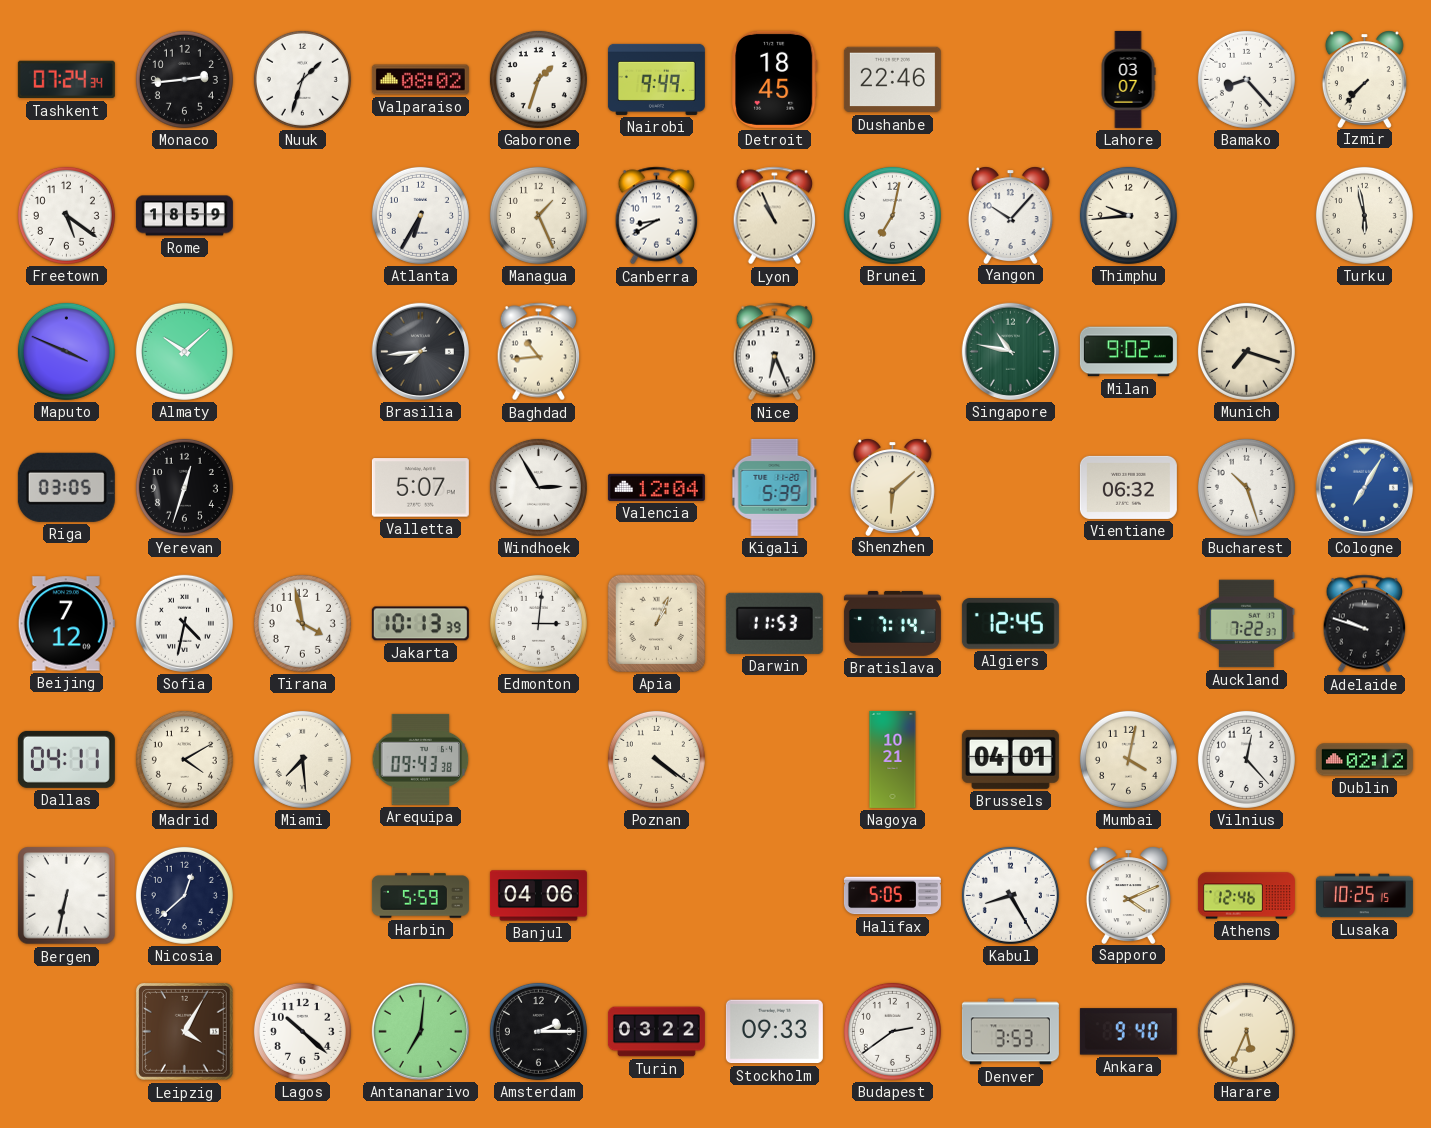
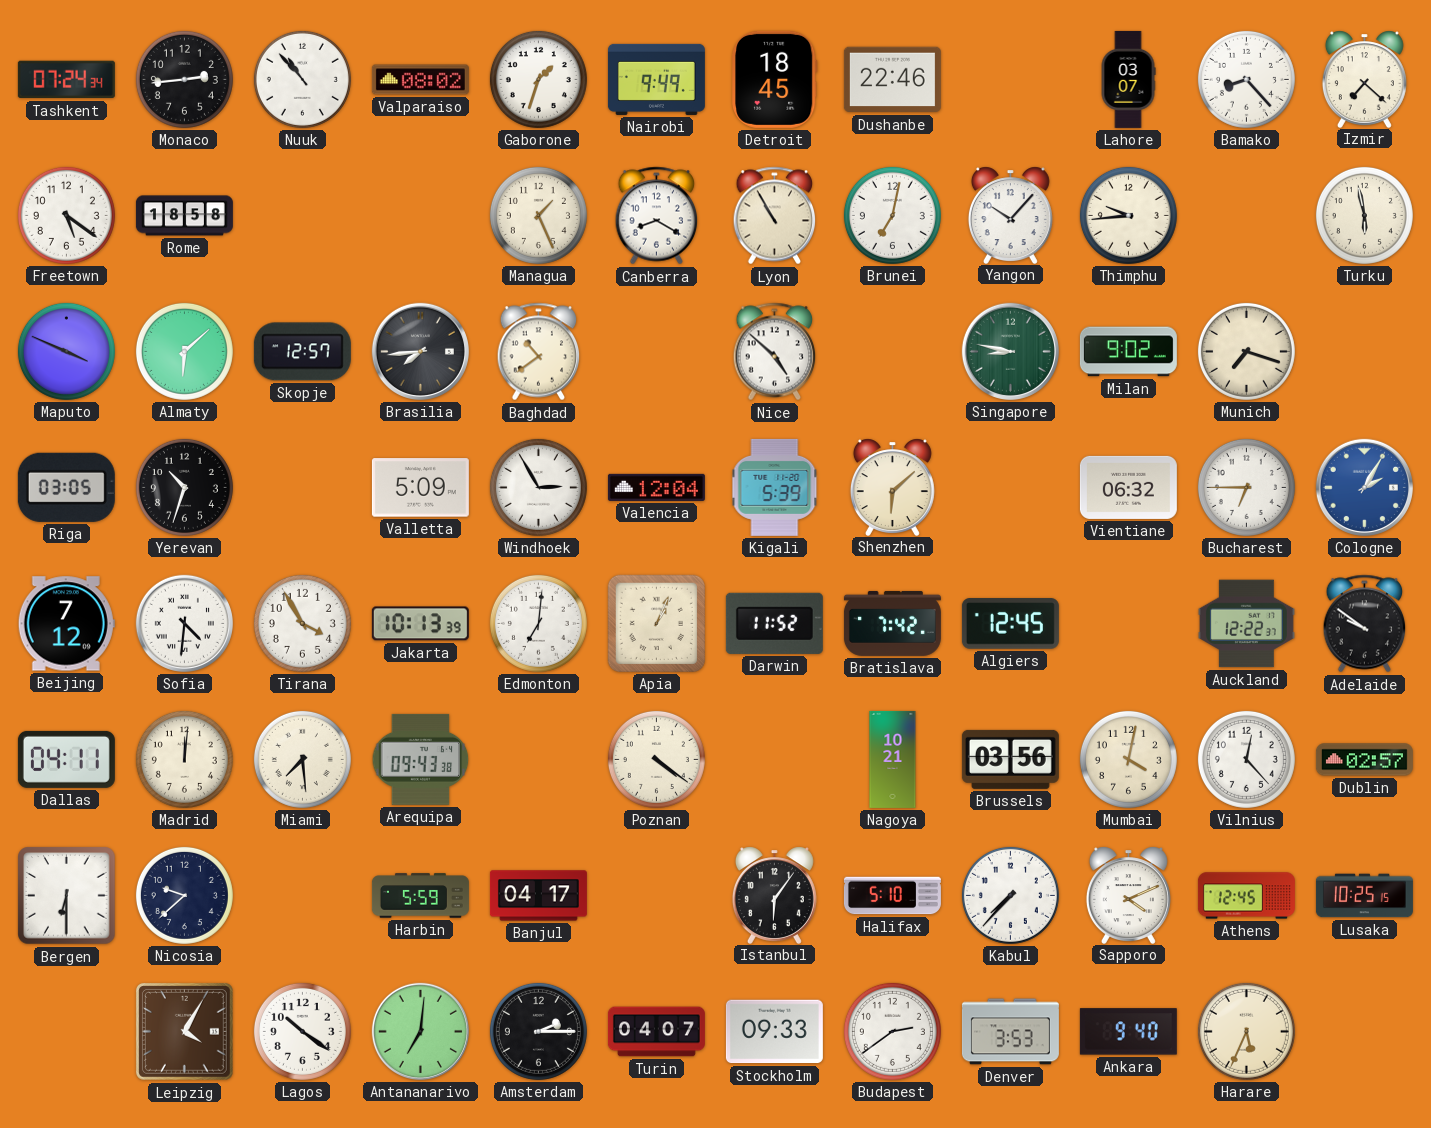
Nuuk: 1:33 -> 10:53
Izmir: 7:37 -> 7:22
Rome: 18:59 -> 18:58
Atlanta: 6:35 -> none
Canberra: 8:40 -> 8:20
Lyon: 10:56 -> 10:55
Almaty: 10:08 -> 6:08
Skopje: none -> 12:57
Baghdad: 10:44 -> 10:39
Nice: 6:26 -> 4:52
Singapore: 10:47 -> 8:47
Yerevan: 12:33 -> 10:33
Valletta: 5:07 -> 5:09
Bucharest: 10:27 -> 6:45
Cologne: 7:05 -> 2:05
Sofia: 4:32 -> 4:31
Tirana: 3:58 -> 3:55
Edmonton: 3:01 -> 7:01
Darwin: 11:53 -> 11:52
Bratislava: 7:14 -> 7:42
Auckland: 7:22 -> 12:22
Adelaide: 9:48 -> 9:51
Madrid: 4:10 -> 12:01
Brussels: 04:01 -> 03:56
Dublin: 02:12 -> 02:57
Bergen: 6:32 -> 6:30
Nicosia: 12:38 -> 9:38
Banjul: 04:06 -> 04:17
Istanbul: none -> 6:06
Halifax: 5:05 -> 5:10
Kabul: 8:25 -> 7:37
Athens: 12:46 -> 12:45
Lagos: 10:22 -> 10:21
Turin: 03:22 -> 04:07
